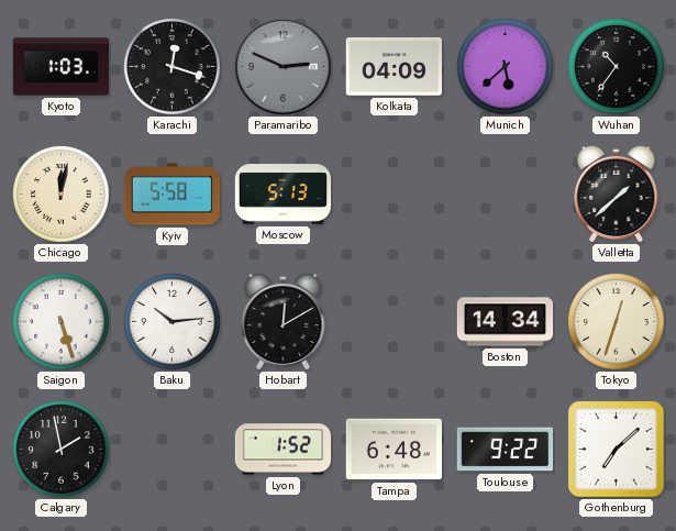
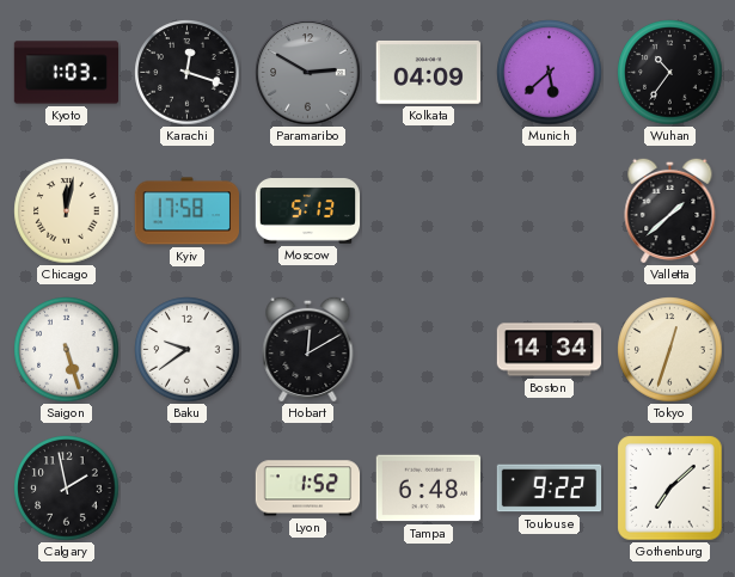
Paramaribo: 2:49 -> 2:50
Kyiv: 5:58 -> 17:58
Baku: 10:14 -> 9:39
